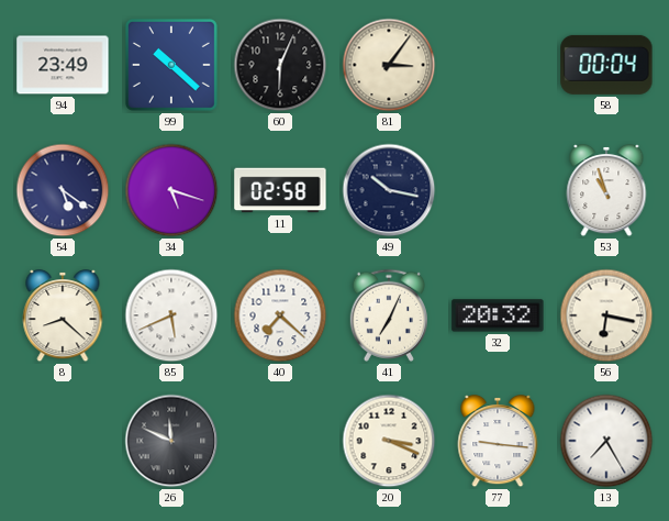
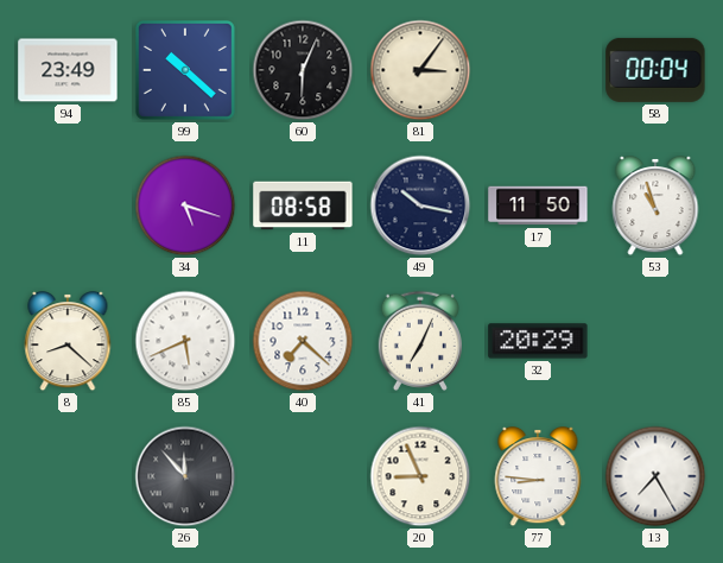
54: 5:21 -> none
11: 02:58 -> 08:58
17: none -> 11:50
32: 20:32 -> 20:29
56: 6:17 -> none
26: 11:49 -> 11:53
20: 3:19 -> 8:56
77: 9:16 -> 8:46
